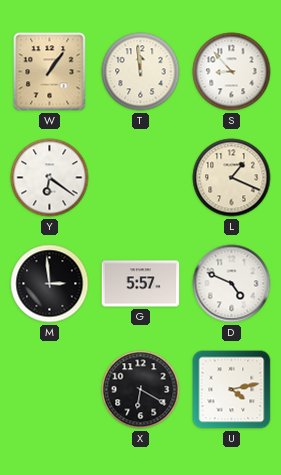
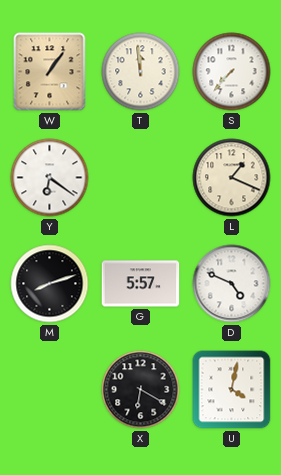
S: 8:53 -> 7:37
M: 2:59 -> 8:12
U: 4:13 -> 4:02
